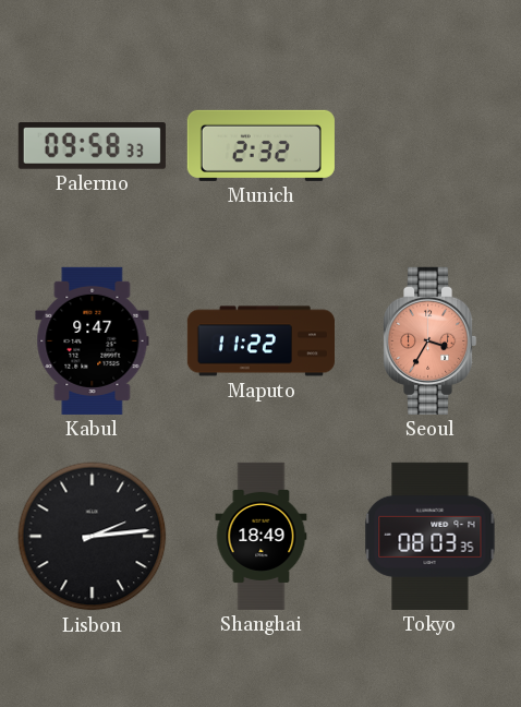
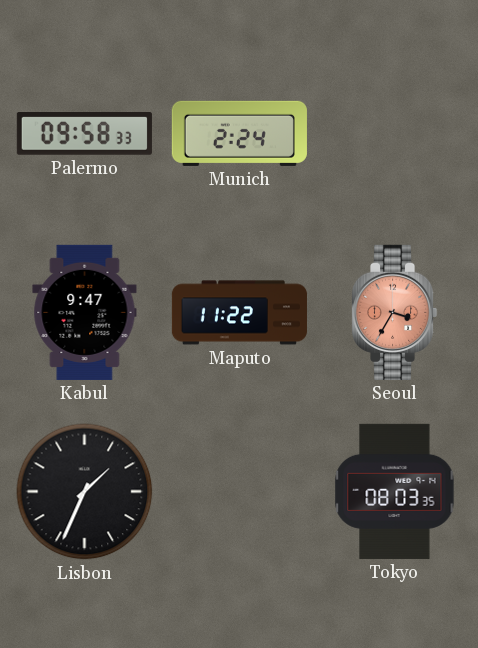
Munich: 2:32 -> 2:24
Lisbon: 2:14 -> 1:34
Shanghai: 18:49 -> none
